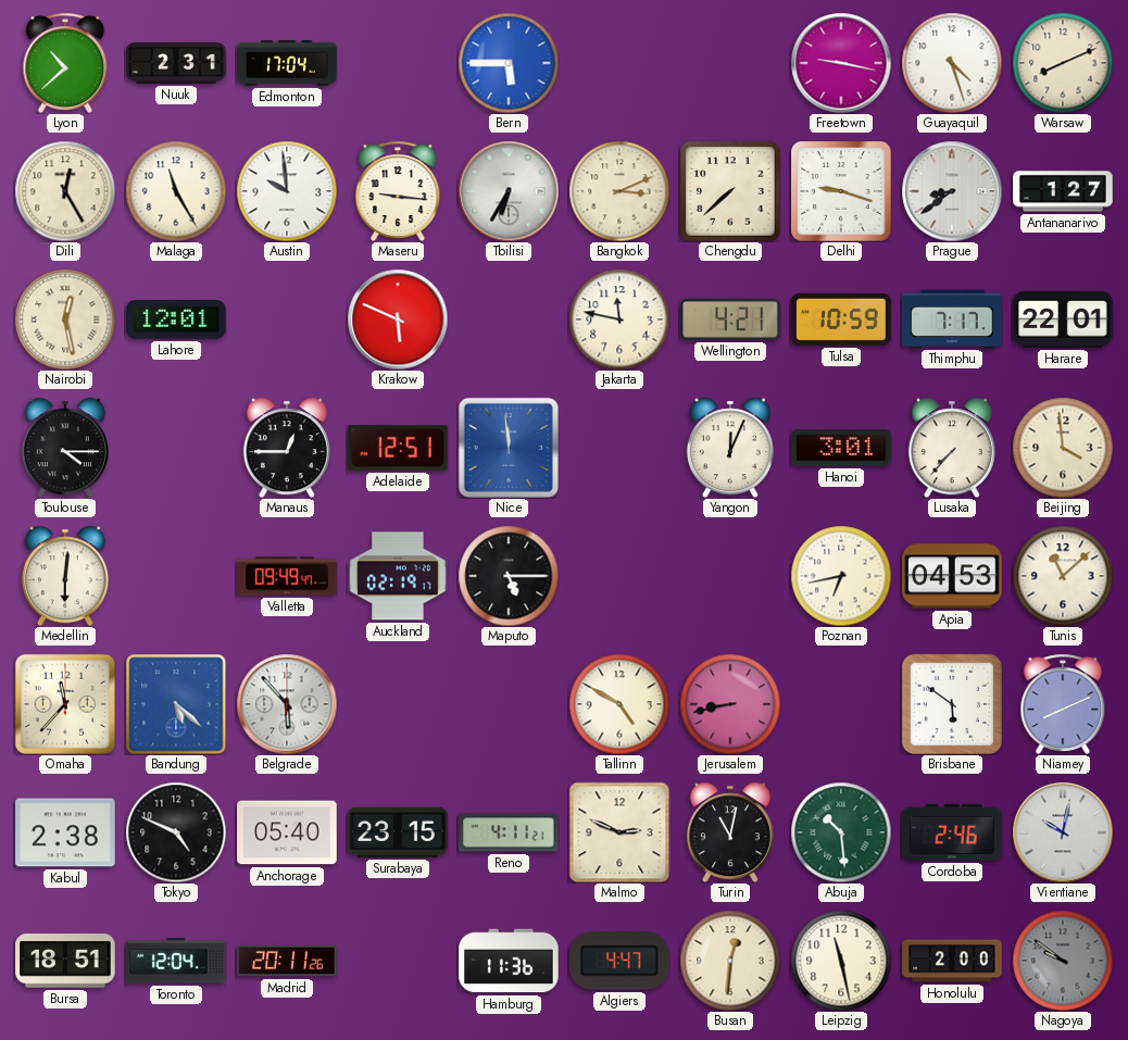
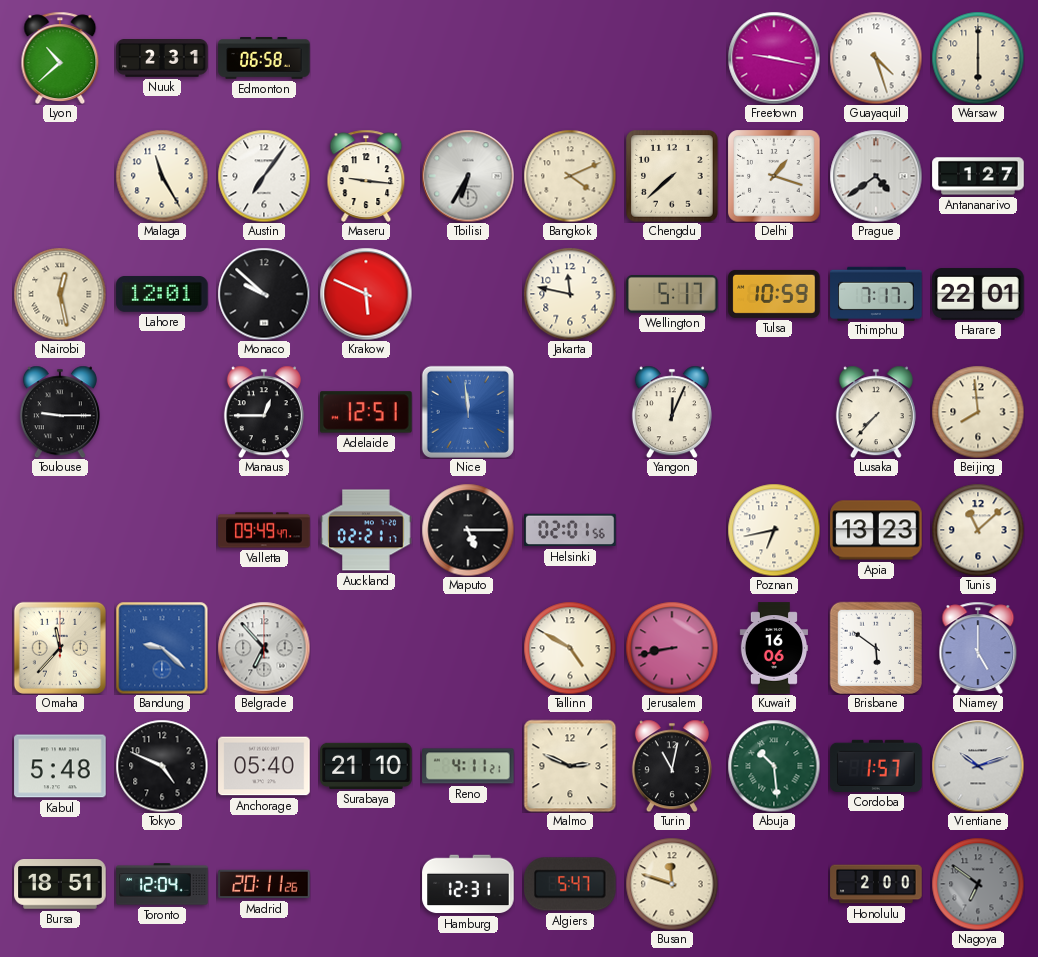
Edmonton: 17:04 -> 06:58
Bern: 5:45 -> none
Warsaw: 8:11 -> 6:00
Dili: 12:25 -> none
Austin: 9:59 -> 7:06
Bangkok: 3:11 -> 4:11
Delhi: 9:18 -> 1:18
Prague: 8:39 -> 4:39
Monaco: none -> 9:52
Wellington: 4:21 -> 5:17
Toulouse: 4:15 -> 9:15
Hanoi: 3:01 -> none
Beijing: 3:59 -> 7:59
Medellin: 6:01 -> none
Auckland: 02:19 -> 02:21
Helsinki: none -> 02:01
Apia: 04:53 -> 13:23
Bandung: 5:22 -> 9:22
Belgrade: 5:53 -> 6:53
Kuwait: none -> 16:06
Niamey: 8:11 -> 5:00
Kabul: 2:38 -> 5:48
Surabaya: 23:15 -> 21:10
Cordoba: 2:46 -> 1:57
Vientiane: 10:02 -> 10:12
Hamburg: 11:36 -> 12:31
Algiers: 4:47 -> 5:47
Busan: 12:31 -> 11:48
Leipzig: 11:28 -> none
Nagoya: 9:51 -> 6:51
